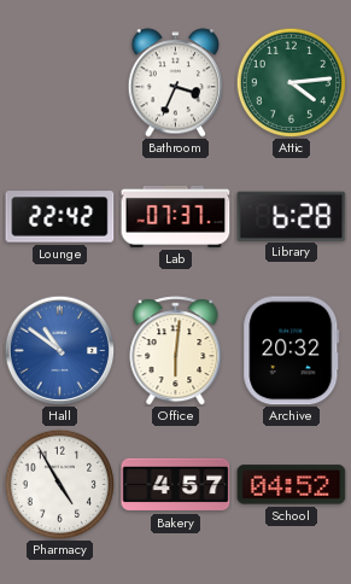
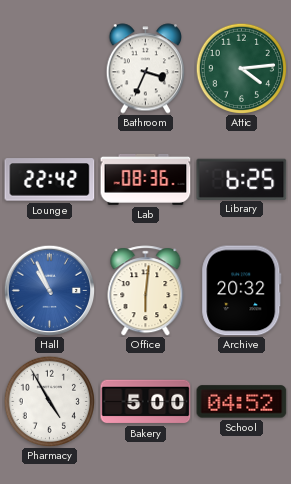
Lab: 07:37 -> 08:36
Library: 6:28 -> 6:25
Hall: 10:51 -> 10:56
Bakery: 4:57 -> 5:00
